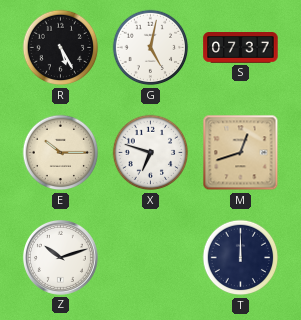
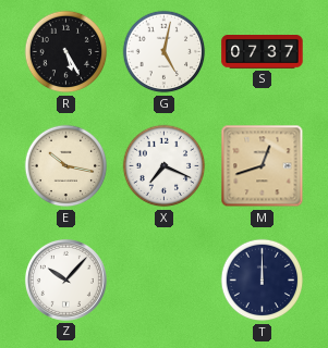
E: 10:15 -> 10:17
X: 6:48 -> 7:19
Z: 10:12 -> 10:07
